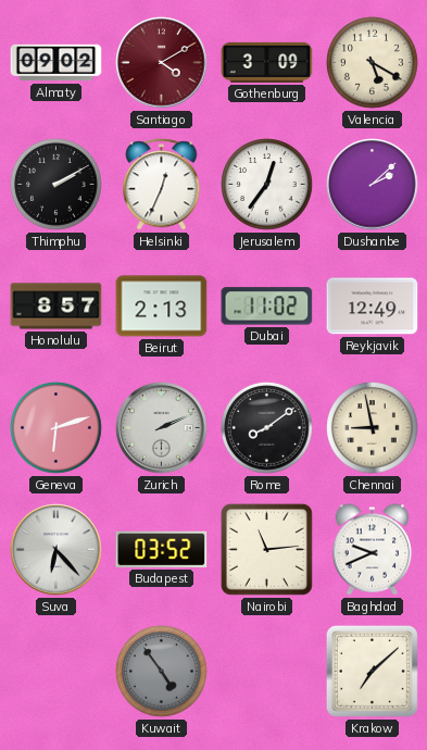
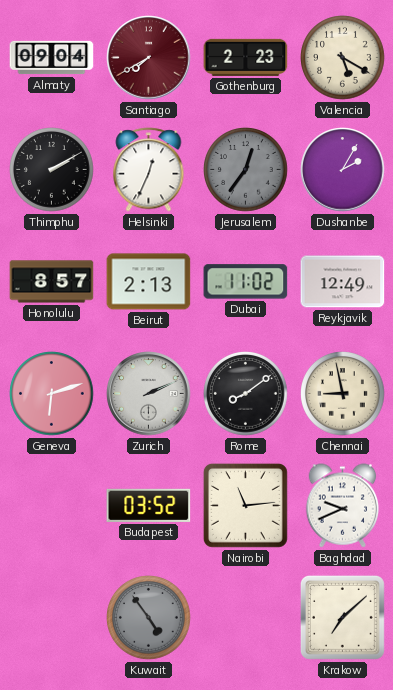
Almaty: 09:02 -> 09:04
Santiago: 4:10 -> 7:40
Gothenburg: 3:09 -> 2:23
Jerusalem dial: white -> grey
Dushanbe: 2:08 -> 2:05
Suva: 6:23 -> none
